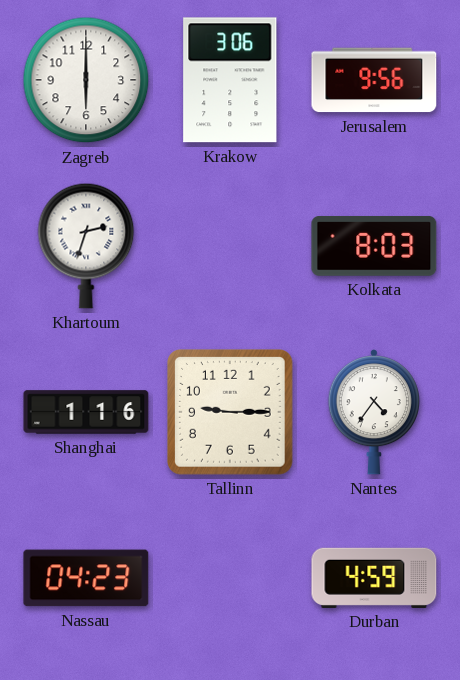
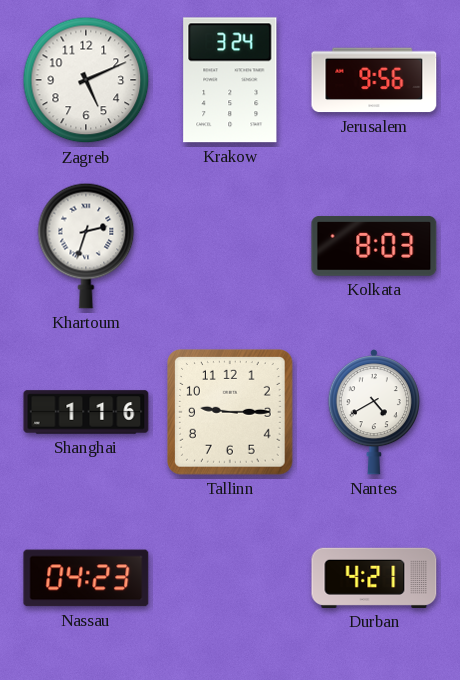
Zagreb: 6:00 -> 5:11
Krakow: 3:06 -> 3:24
Nantes: 4:36 -> 4:40
Durban: 4:59 -> 4:21
